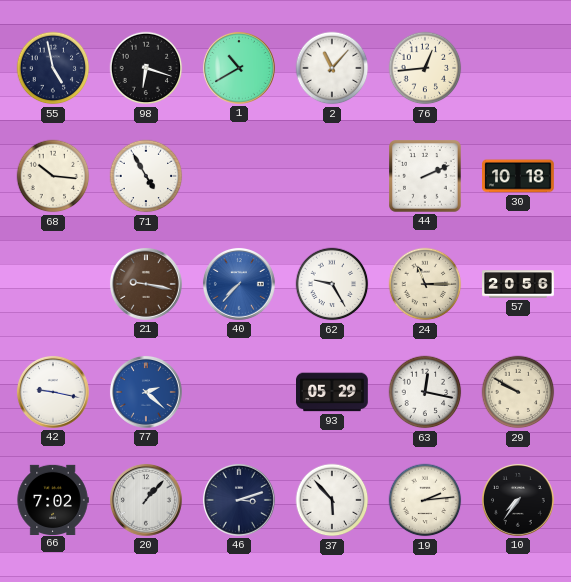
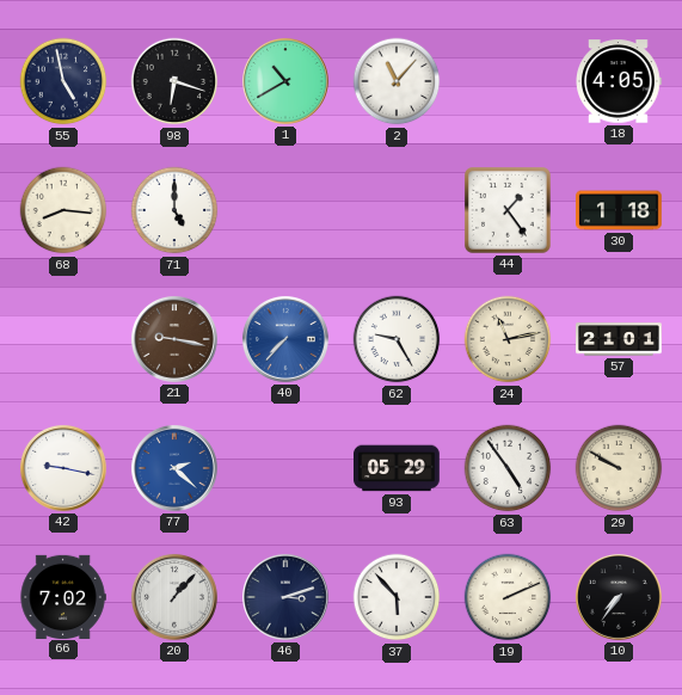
76: 12:44 -> none
18: none -> 4:05
68: 10:16 -> 8:16
71: 4:55 -> 5:00
44: 2:11 -> 1:24
30: 10:18 -> 1:18
24: 11:15 -> 11:13
57: 20:56 -> 21:01
63: 12:17 -> 4:54
19: 2:14 -> 2:11
